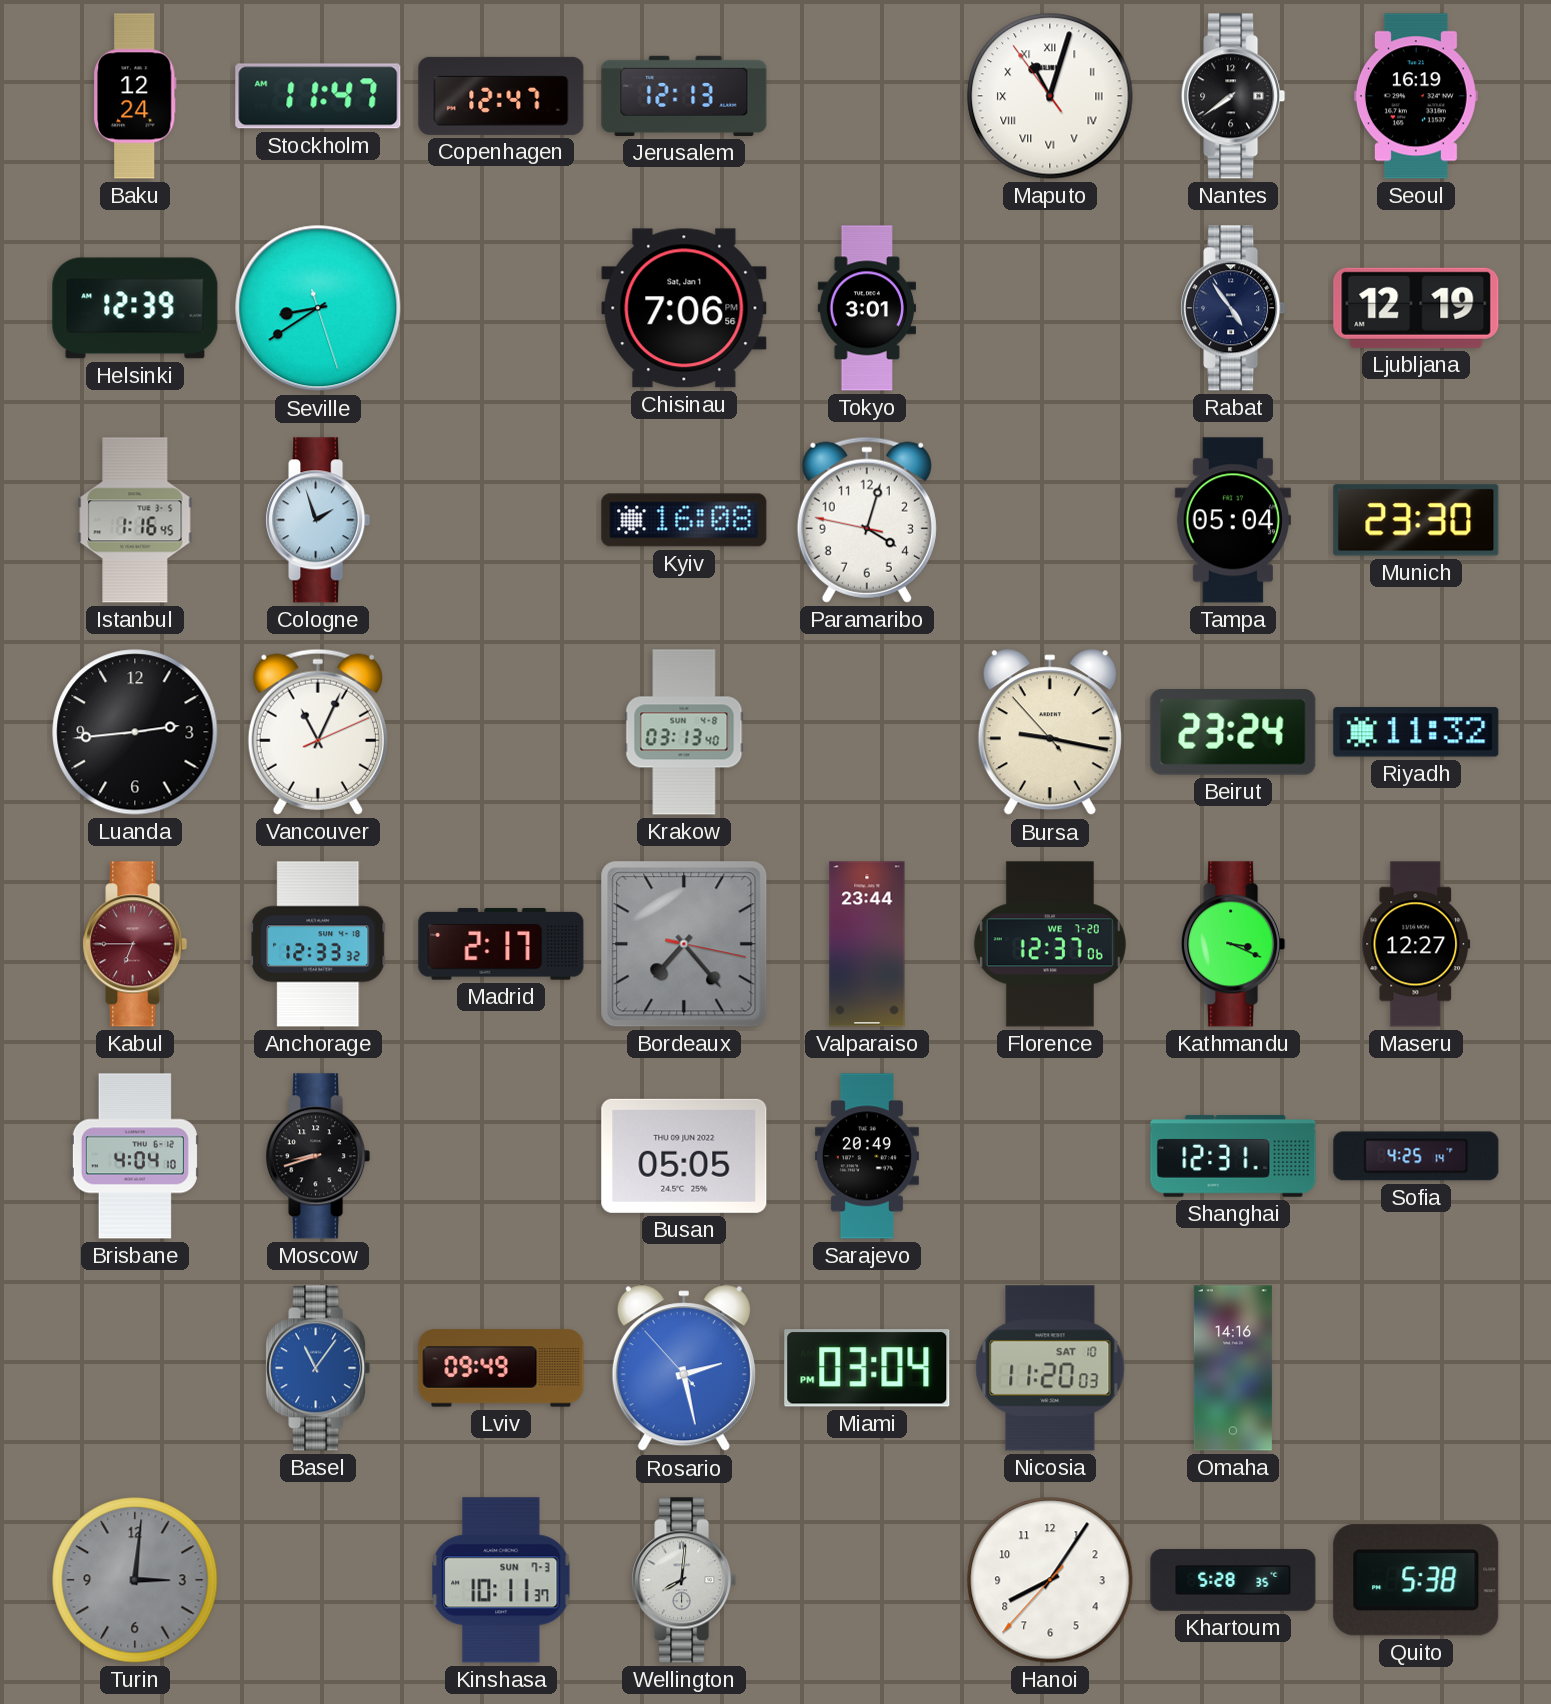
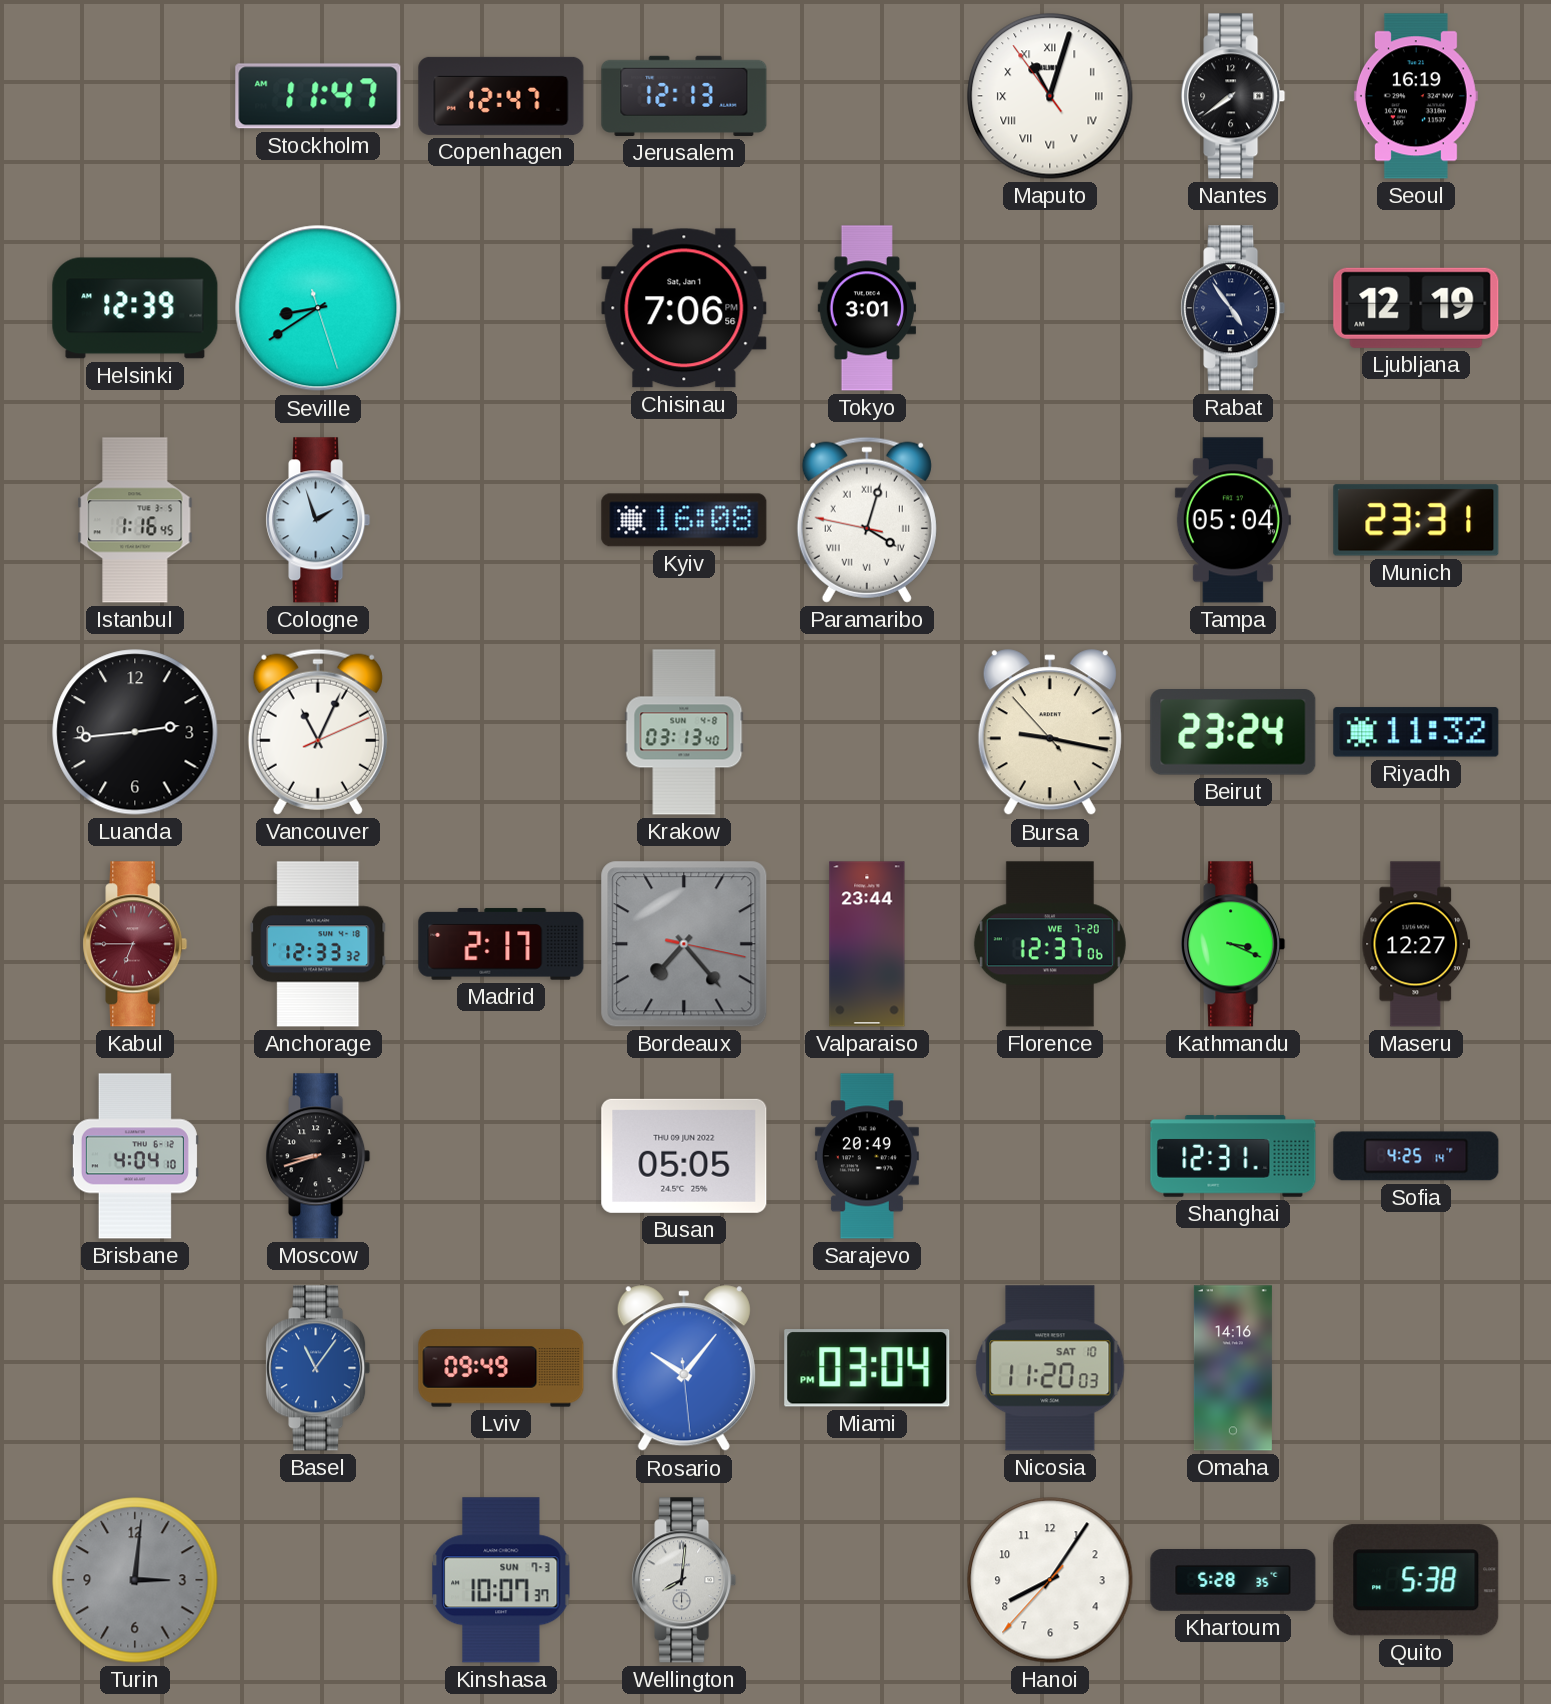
Baku: 12:24 -> none
Paramaribo numerals: Arabic -> Roman
Munich: 23:30 -> 23:31
Rosario: 2:27 -> 10:06
Kinshasa: 10:11 -> 10:07
